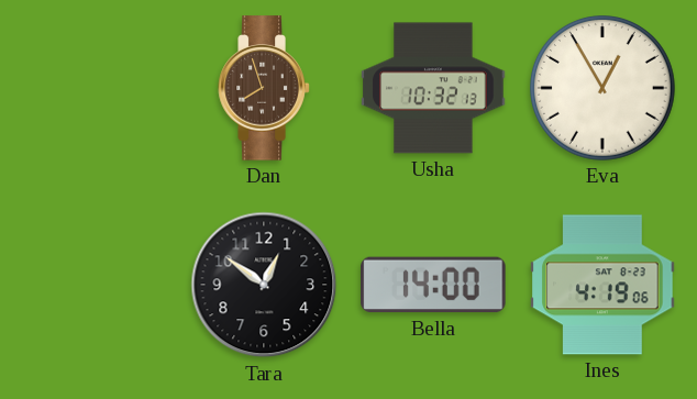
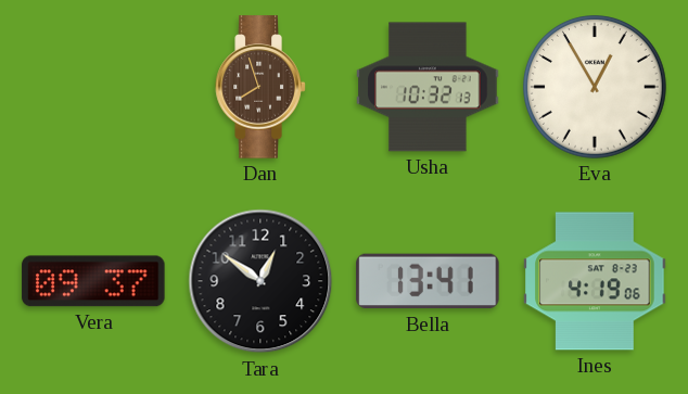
Vera: none -> 09:37
Bella: 14:00 -> 13:41
